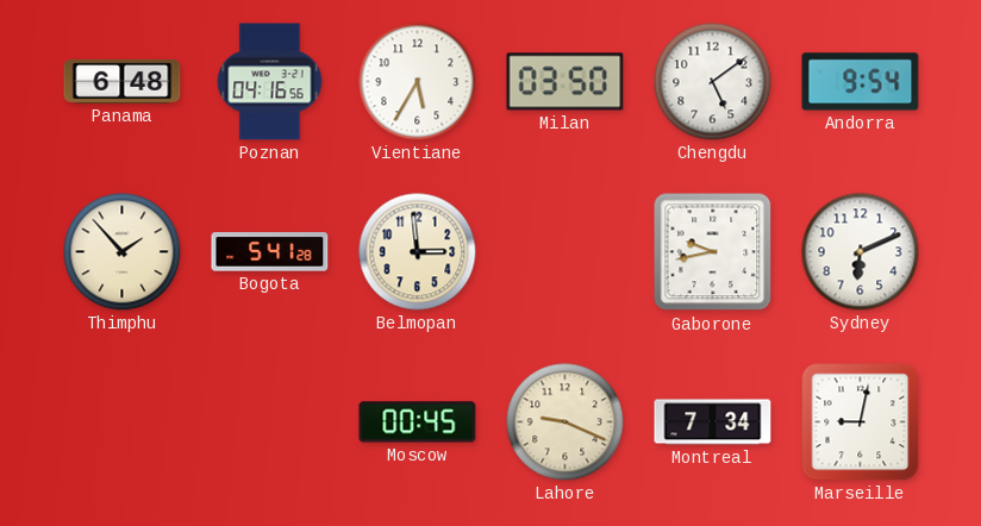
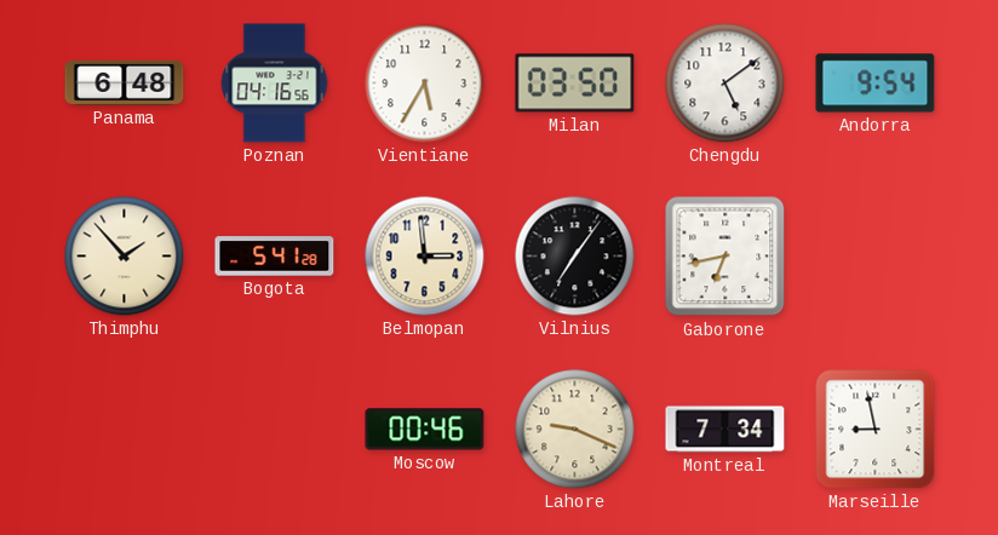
Vilnius: none -> 7:06
Gaborone: 9:43 -> 6:43
Sydney: 6:11 -> none
Moscow: 00:45 -> 00:46
Marseille: 9:02 -> 8:58
